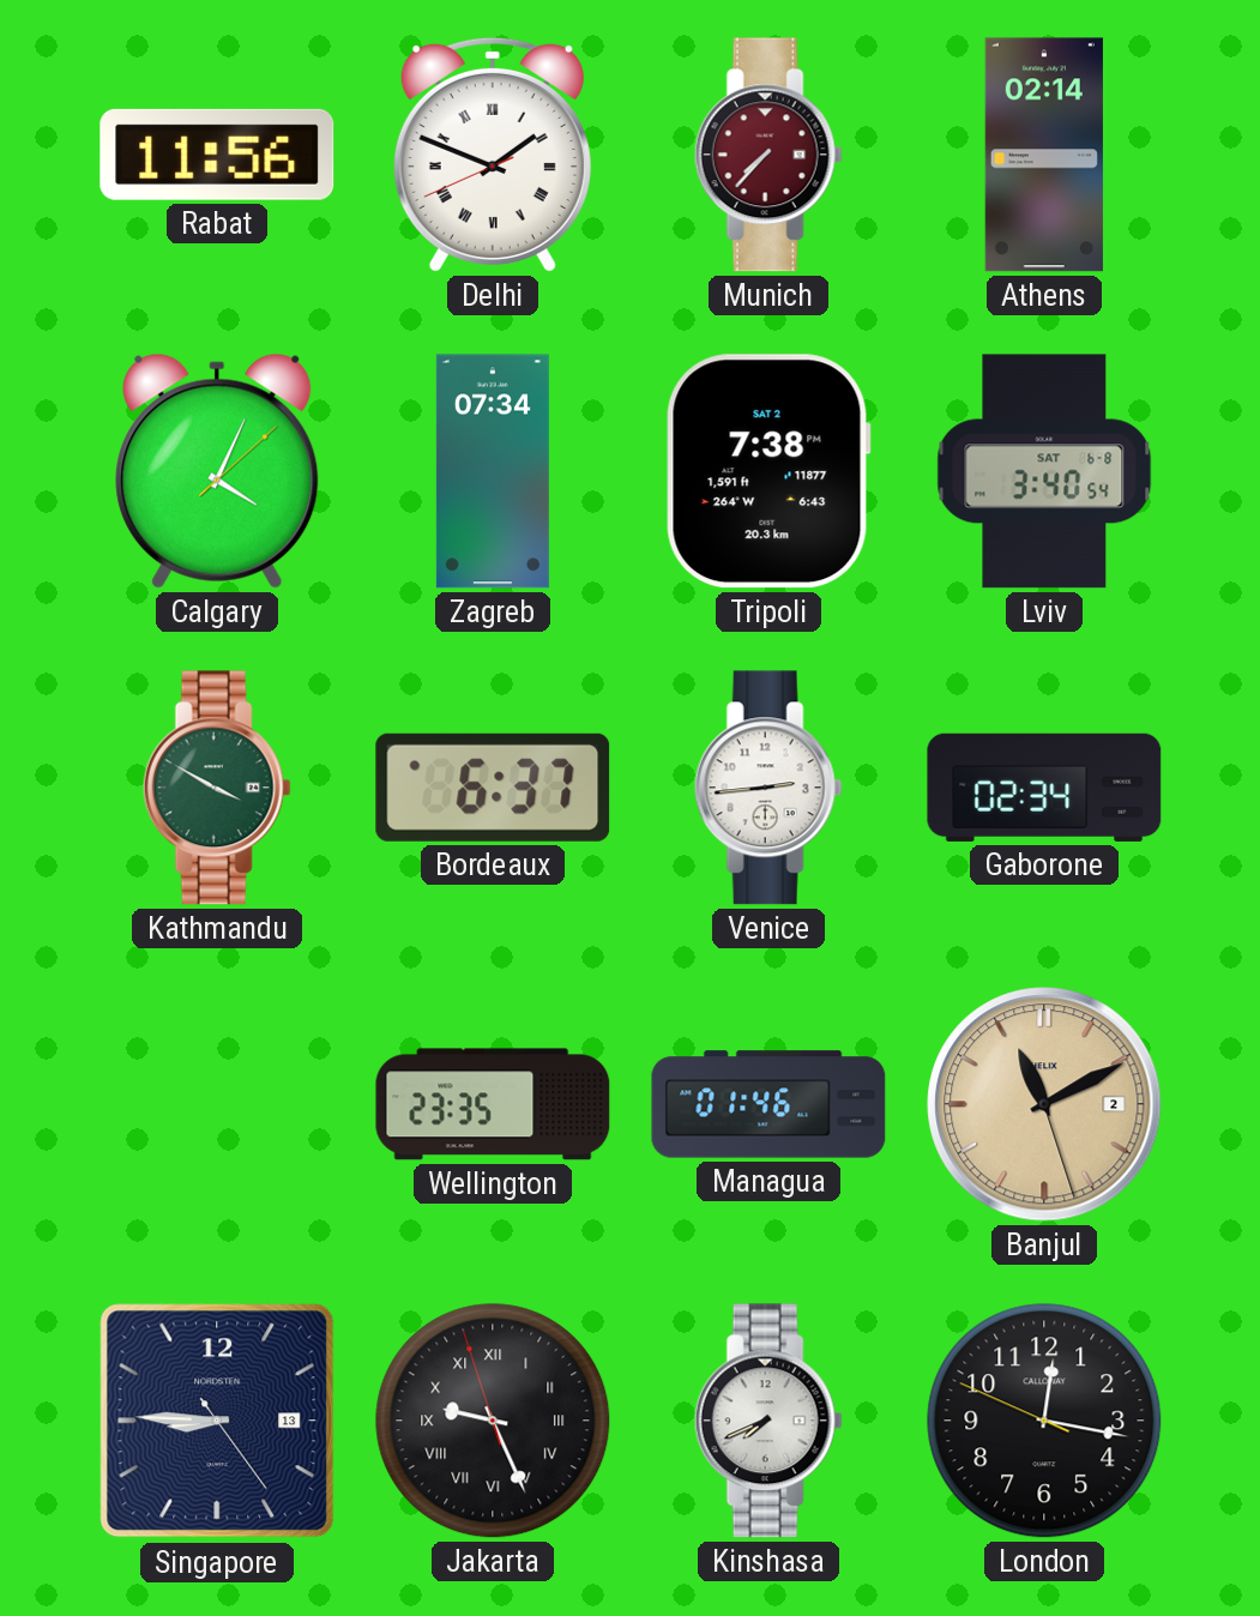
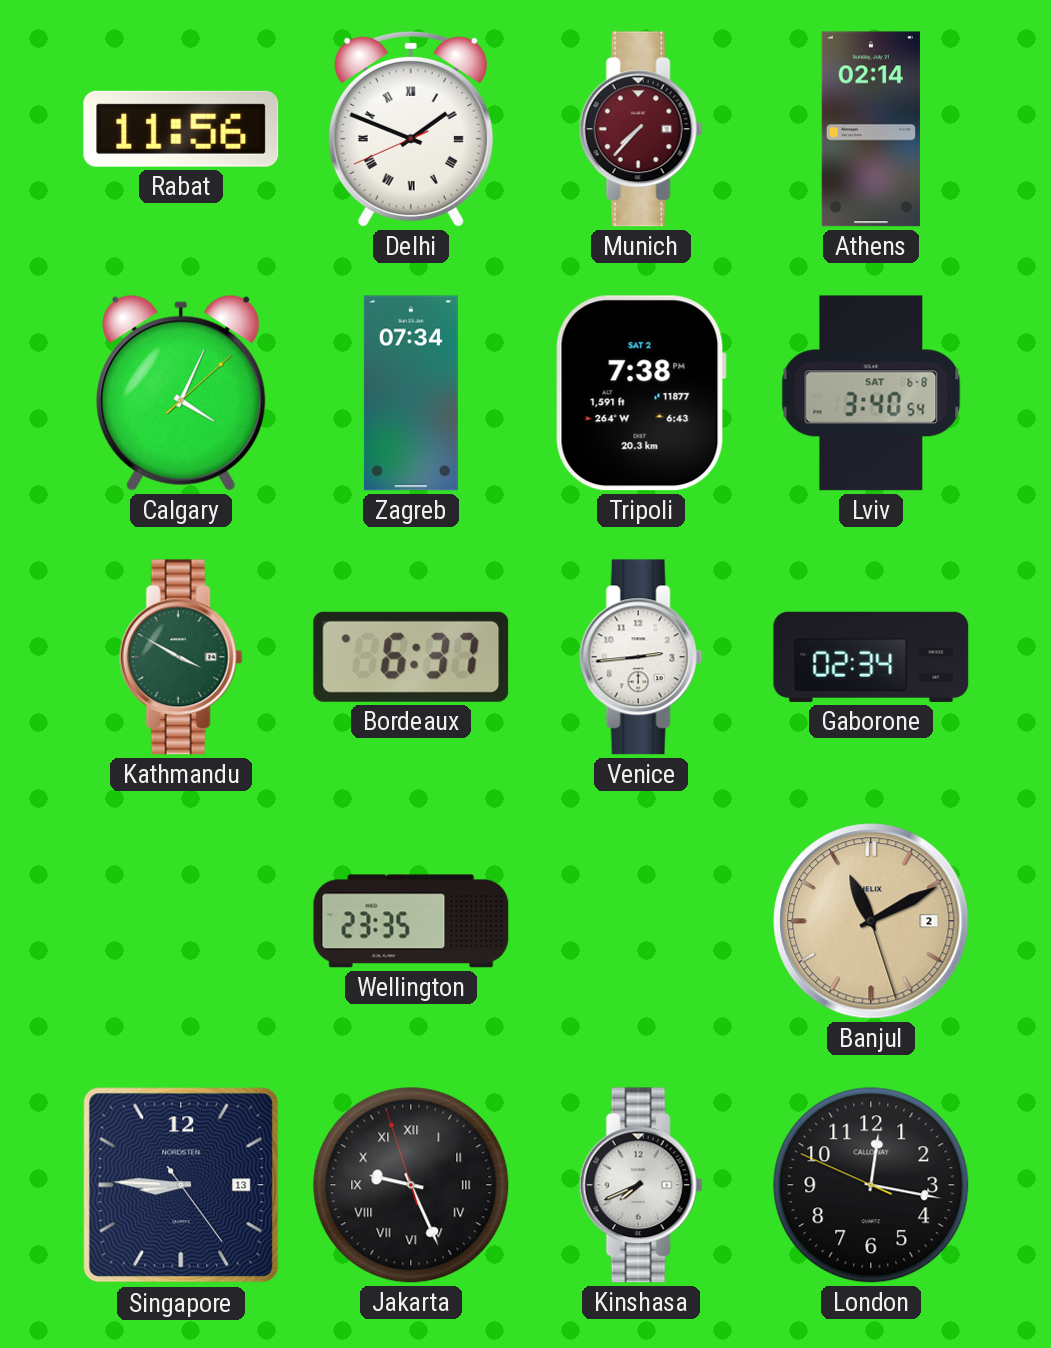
Managua: 01:46 -> none
